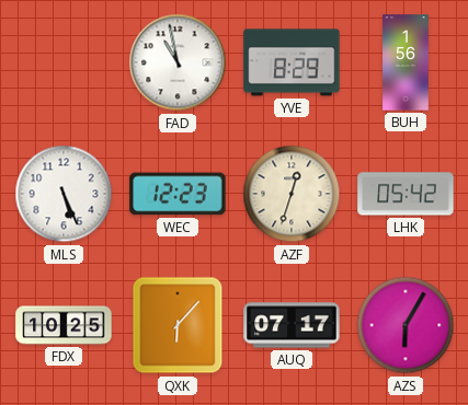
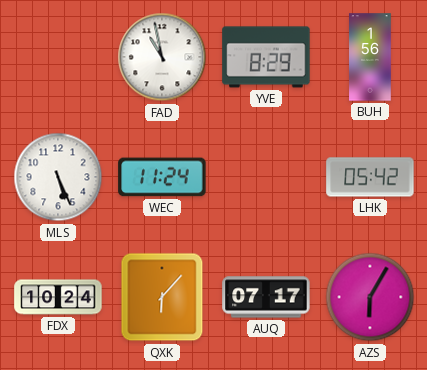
WEC: 12:23 -> 11:24
AZF: 12:33 -> none
FDX: 10:25 -> 10:24
